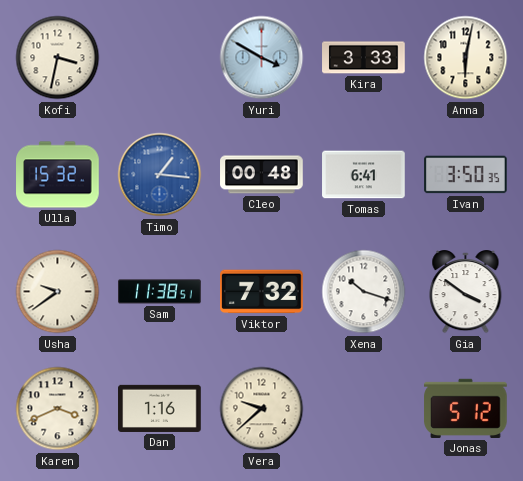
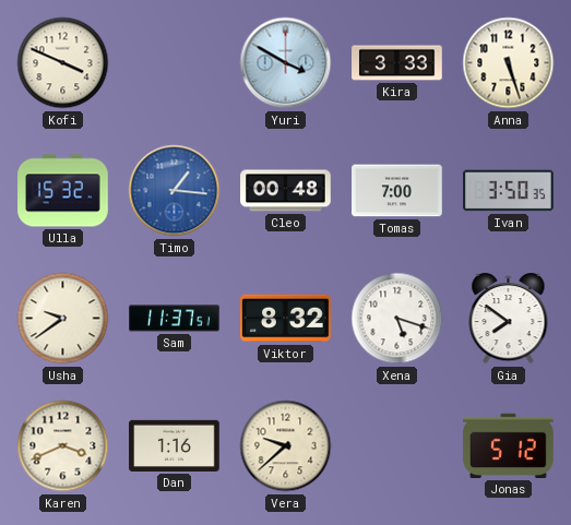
Kofi: 3:32 -> 3:49
Anna: 6:02 -> 5:27
Tomas: 6:41 -> 7:00
Sam: 11:38 -> 11:37
Viktor: 7:32 -> 8:32
Xena: 10:18 -> 5:18
Gia: 3:51 -> 7:51
